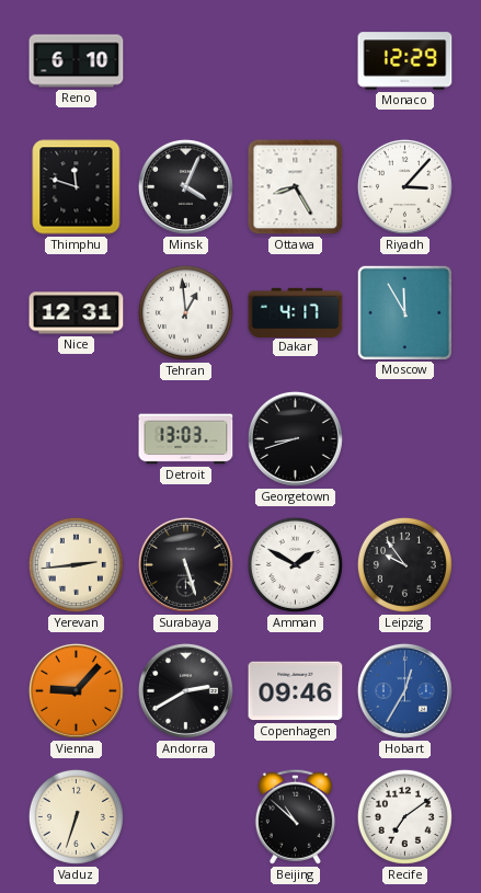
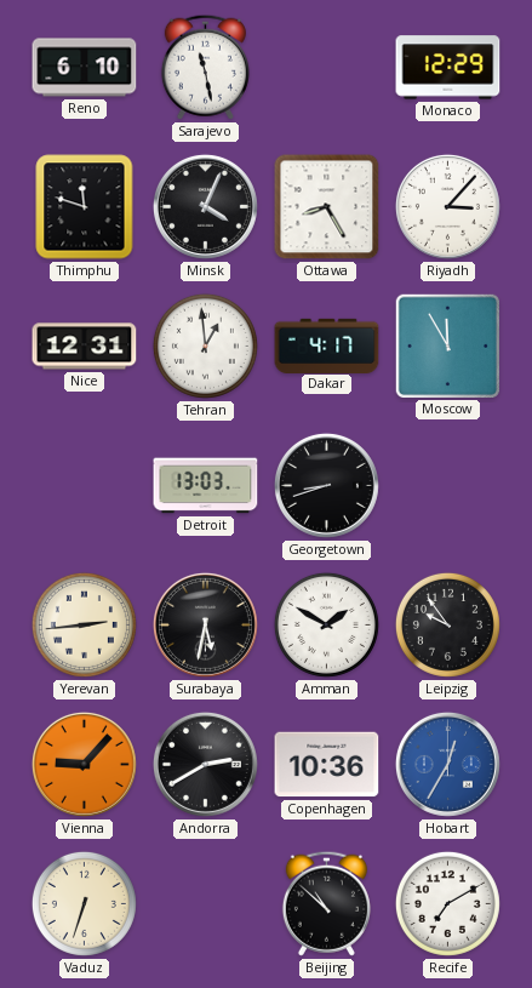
Sarajevo: none -> 11:28
Surabaya: 5:27 -> 5:32
Copenhagen: 09:46 -> 10:36
Recife: 7:09 -> 7:10
